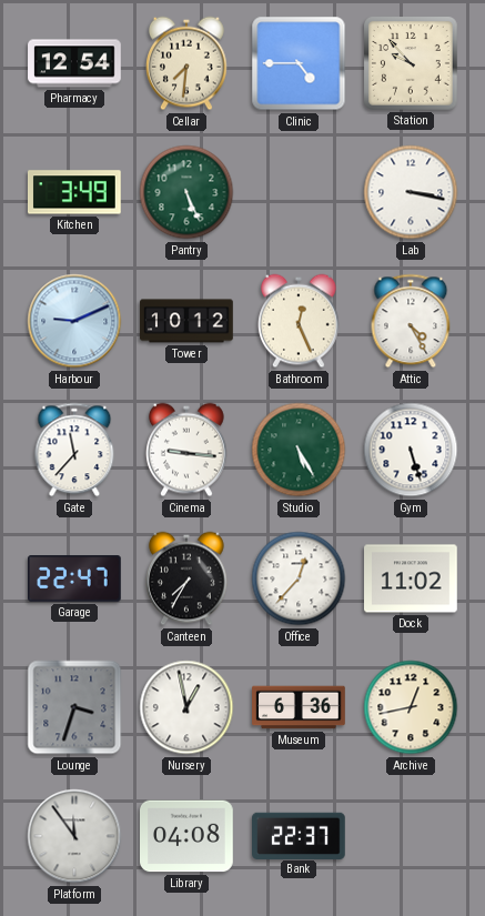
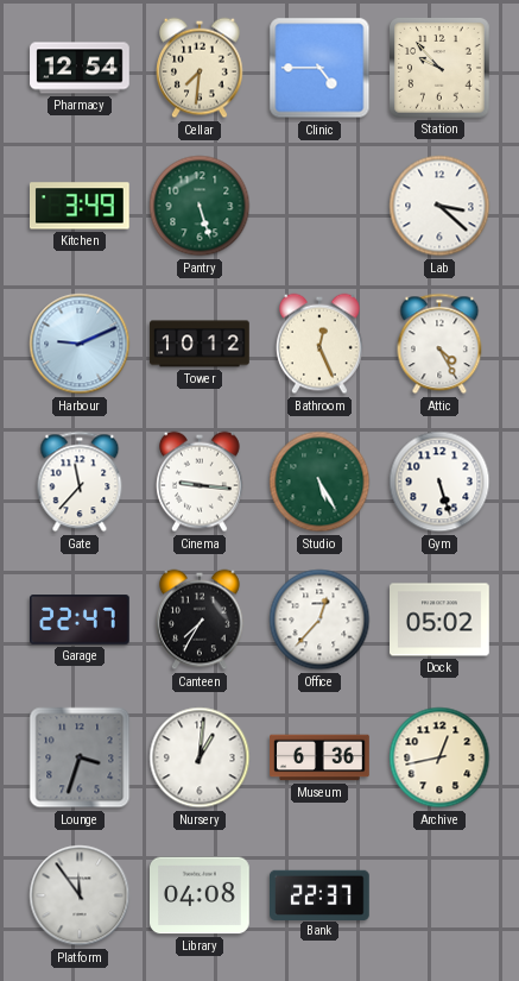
Pantry: 5:26 -> 5:27
Lab: 3:17 -> 3:22
Dock: 11:02 -> 05:02
Nursery: 12:58 -> 1:01
